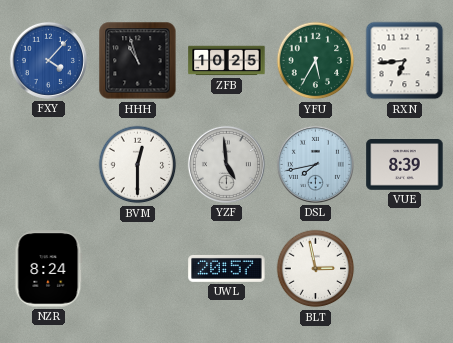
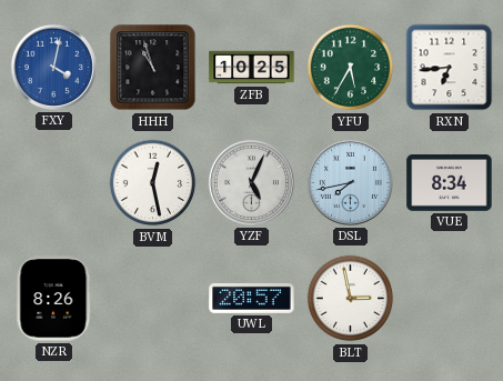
FXY: 4:07 -> 4:02
BVM: 12:30 -> 12:28
YZF: 4:59 -> 5:04
VUE: 8:39 -> 8:34
NZR: 8:24 -> 8:26
